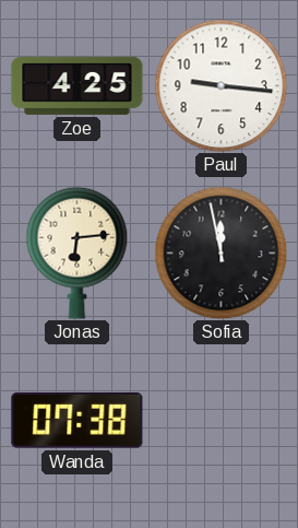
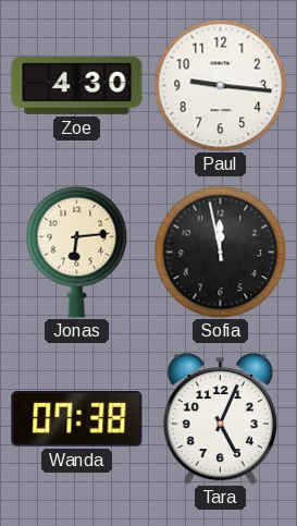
Zoe: 4:25 -> 4:30
Tara: none -> 5:04
